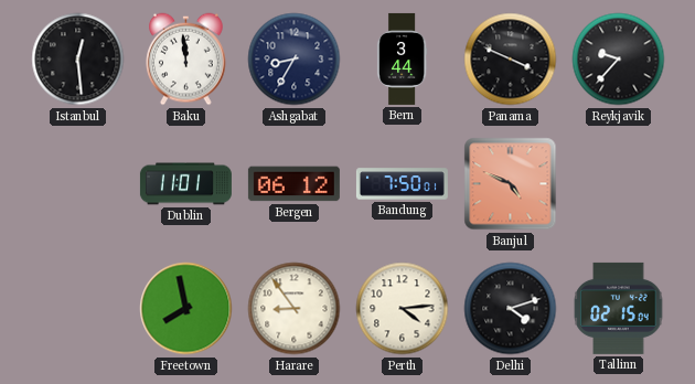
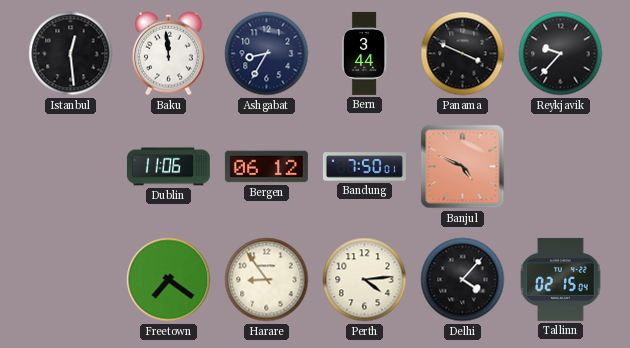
Dublin: 11:01 -> 11:06
Freetown: 7:58 -> 7:21
Delhi: 4:12 -> 4:07
